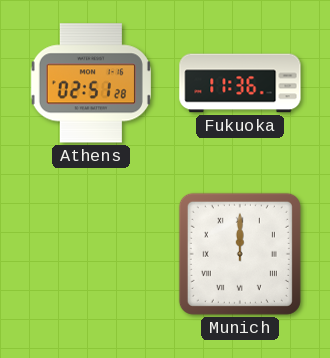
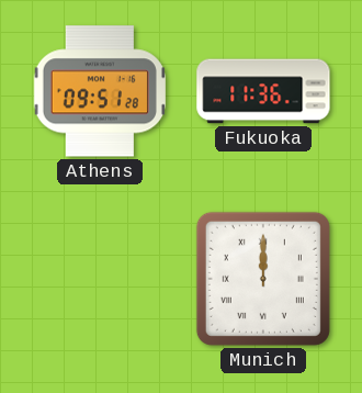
Athens: 02:51 -> 09:51
